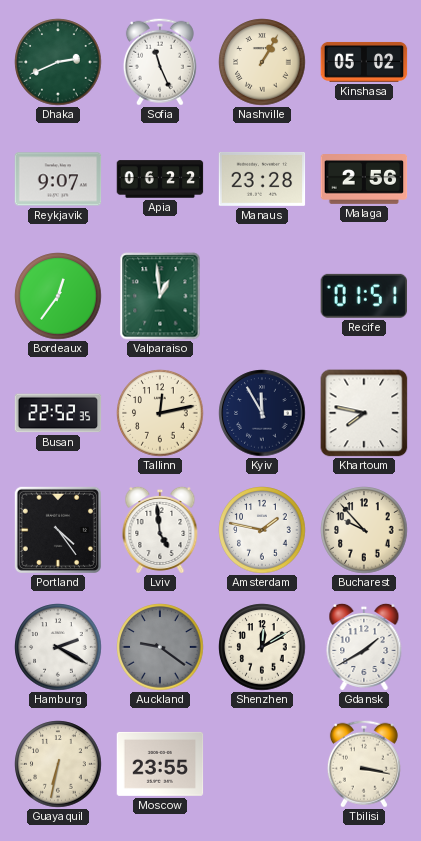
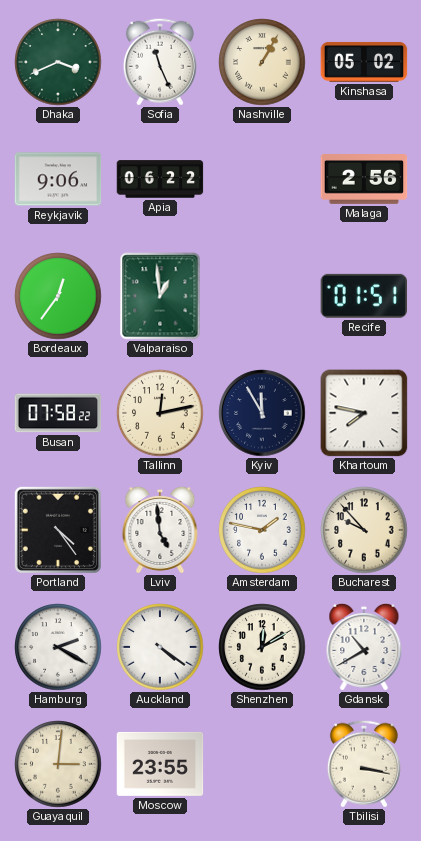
Dhaka: 2:41 -> 3:41
Reykjavik: 9:07 -> 9:06
Manaus: 23:28 -> none
Busan: 22:52 -> 07:58
Auckland: 9:21 -> 4:21
Auckland dial: grey -> white
Gdansk: 1:40 -> 10:40
Guayaquil: 6:32 -> 3:01
